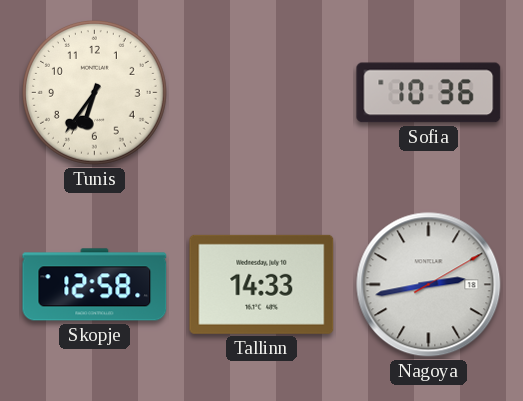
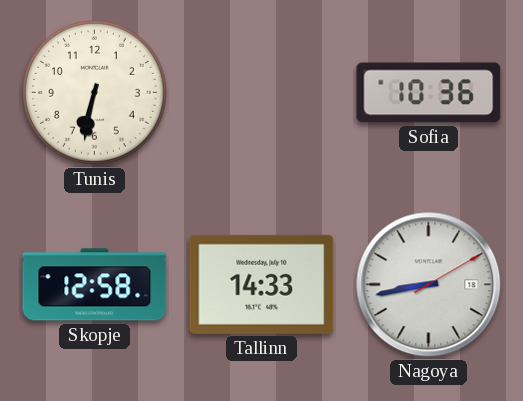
Tunis: 6:36 -> 6:32
Nagoya: 2:43 -> 8:43
